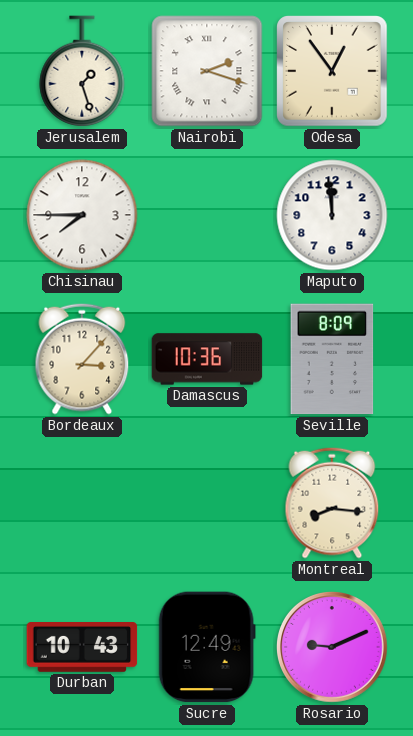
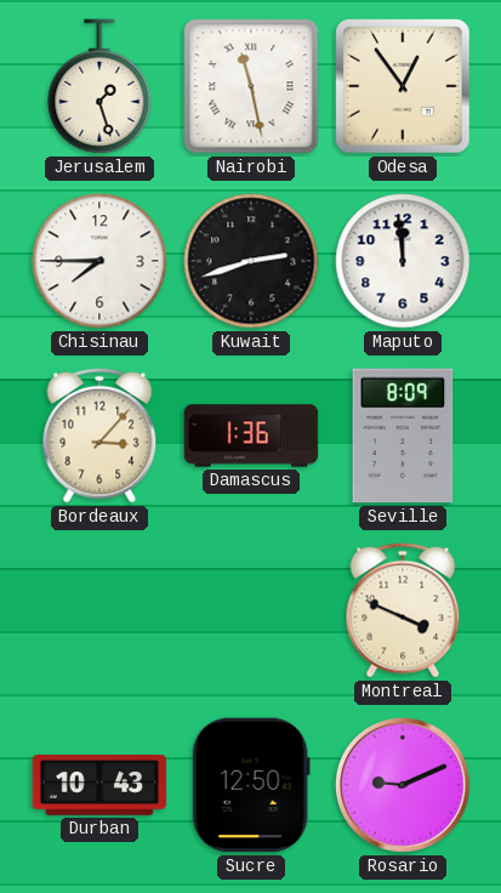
Nairobi: 2:18 -> 11:28
Kuwait: none -> 2:42
Damascus: 10:36 -> 1:36
Montreal: 8:16 -> 3:49
Sucre: 12:49 -> 12:50
